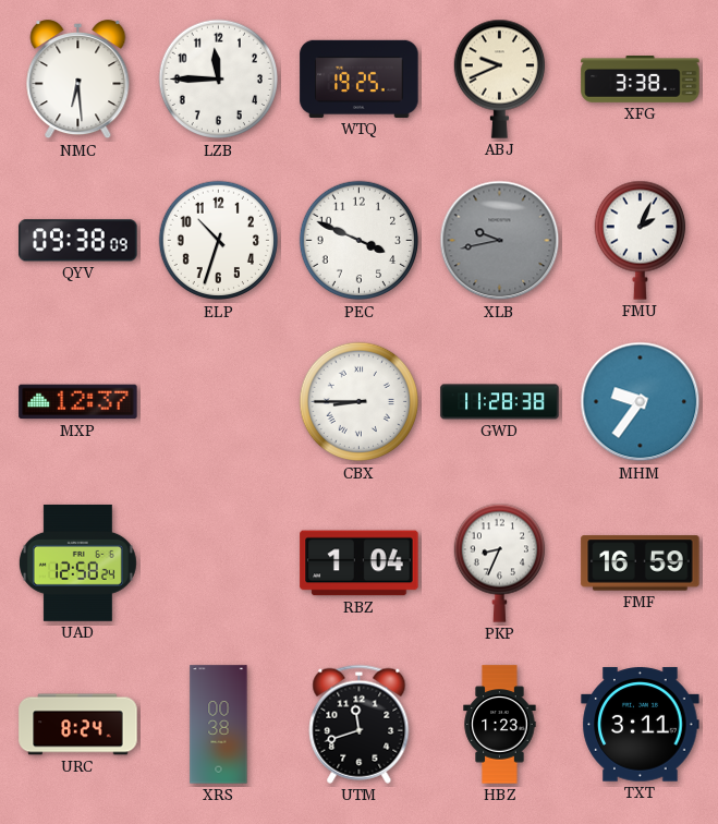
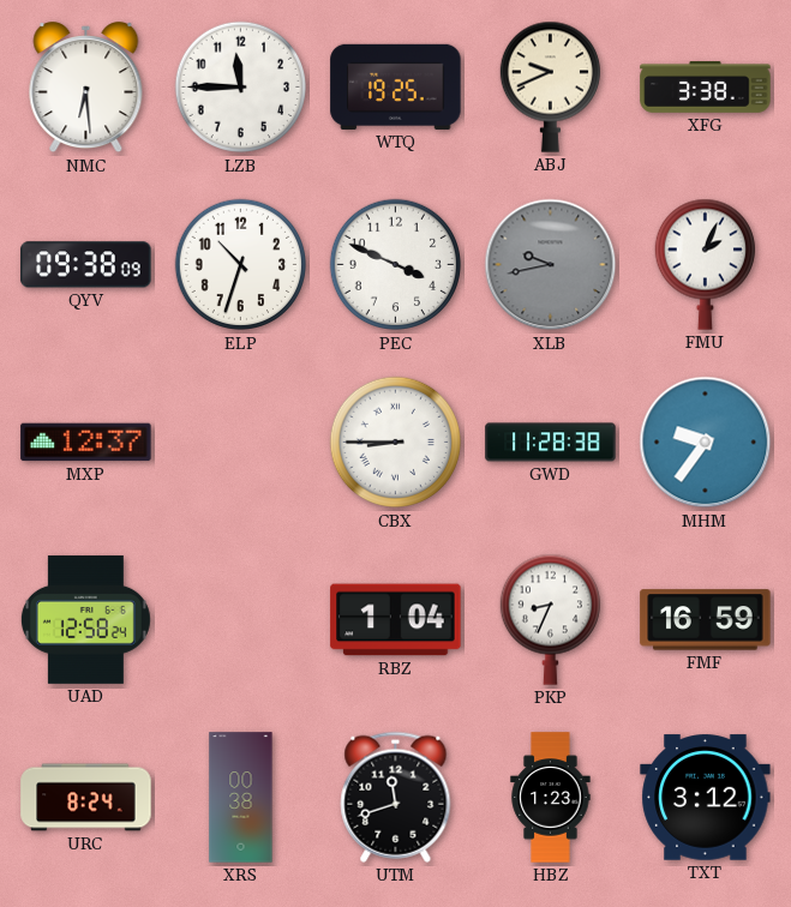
TXT: 3:11 -> 3:12
